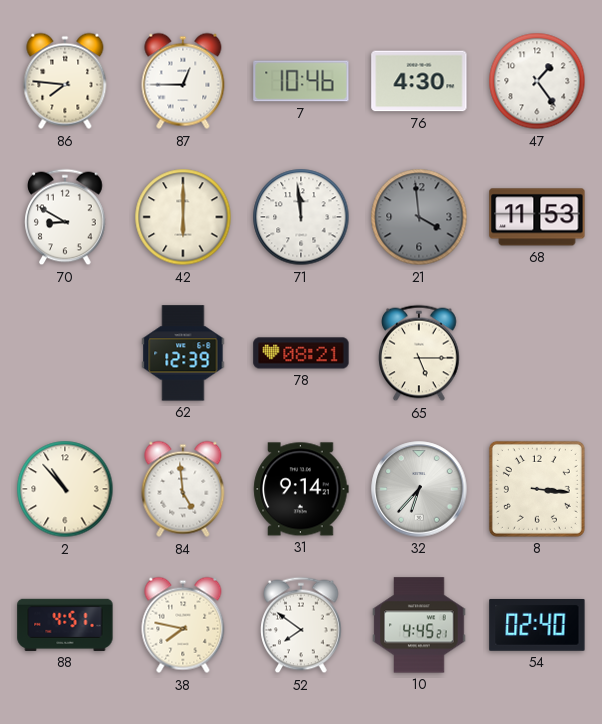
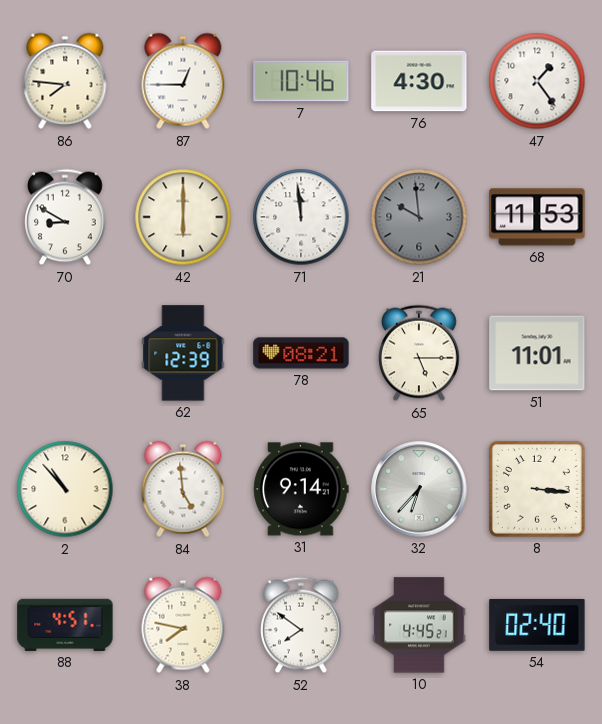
21: 3:59 -> 9:59
51: none -> 11:01
